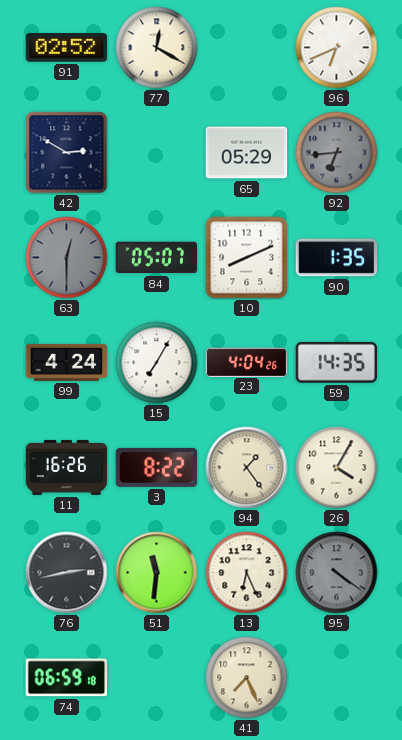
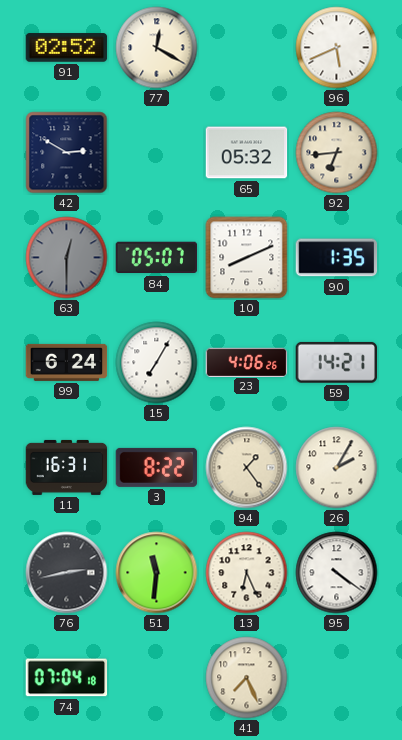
96: 6:41 -> 5:41
65: 05:29 -> 05:32
92 dial: grey -> cream
99: 4:24 -> 6:24
23: 4:04 -> 4:06
59: 14:35 -> 14:21
11: 16:26 -> 16:31
26: 4:05 -> 2:05
95 dial: grey -> white
74: 06:59 -> 07:04
